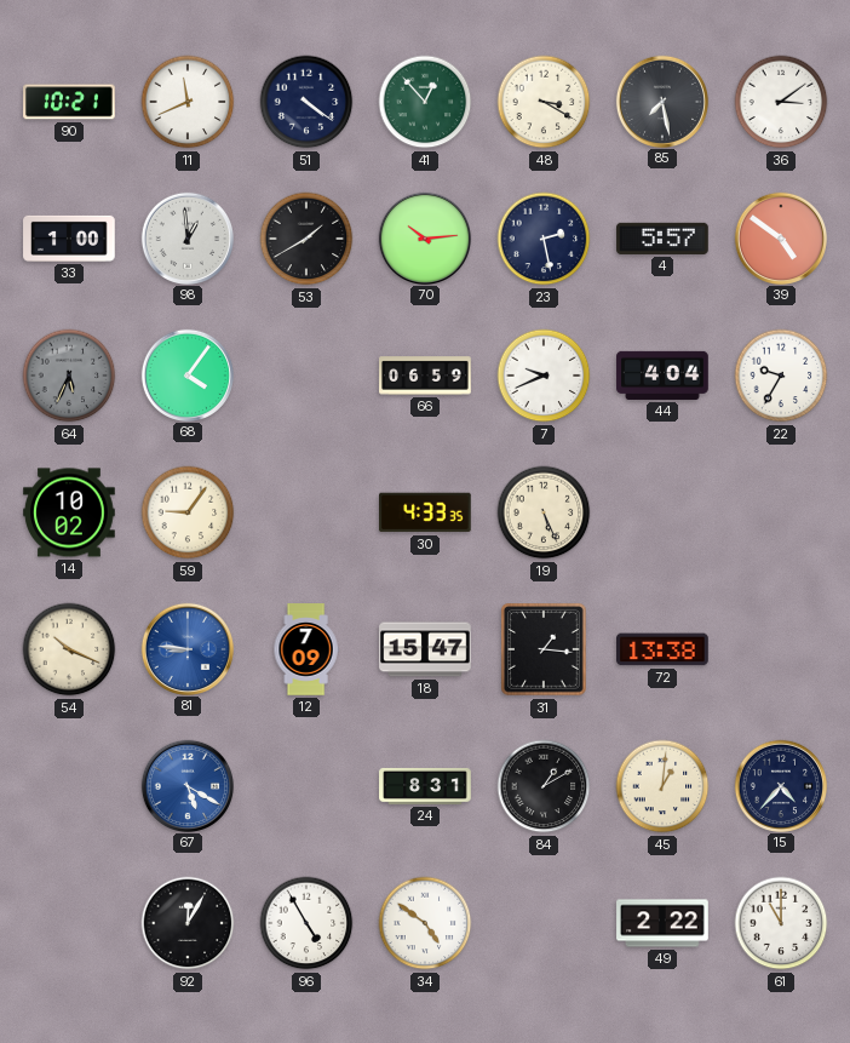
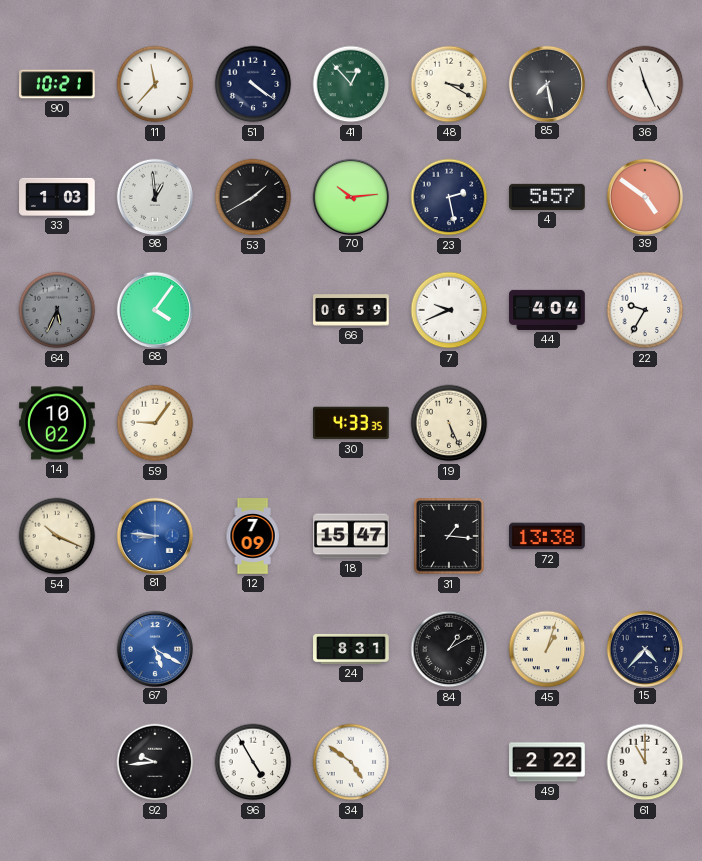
11: 11:41 -> 11:37
36: 3:09 -> 11:26
33: 1:00 -> 1:03
45: 1:01 -> 1:03
92: 12:05 -> 9:44
